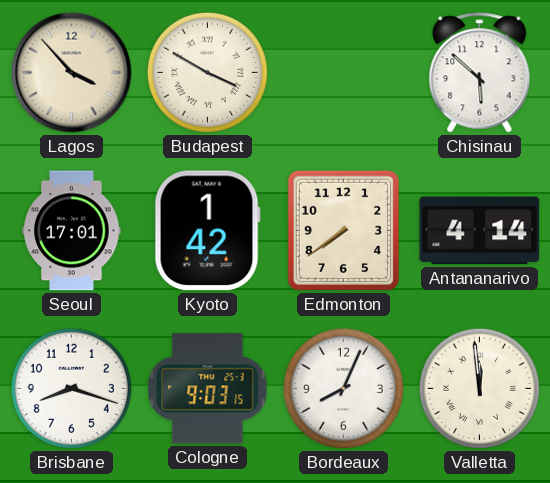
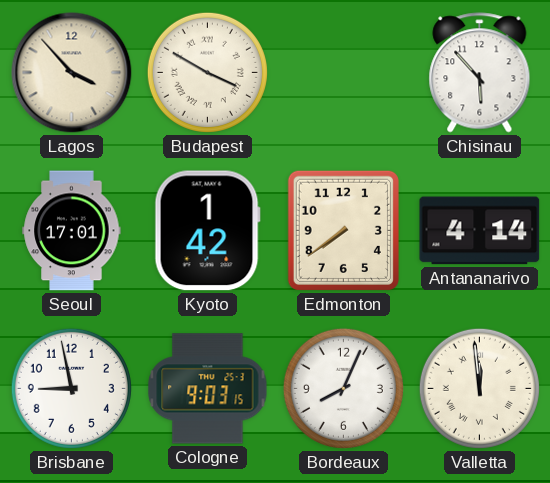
Chisinau: 5:52 -> 5:53
Brisbane: 8:18 -> 8:58
